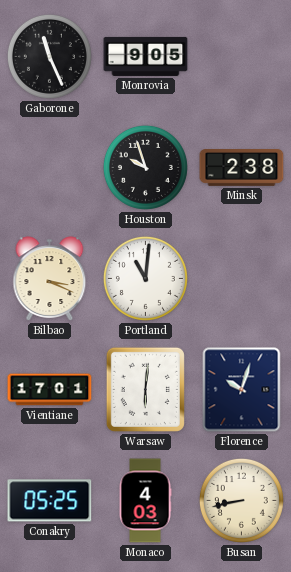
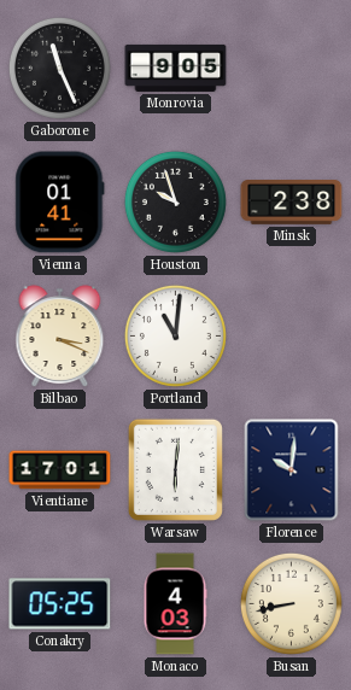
Vienna: none -> 01:41
Florence: 10:03 -> 10:01
